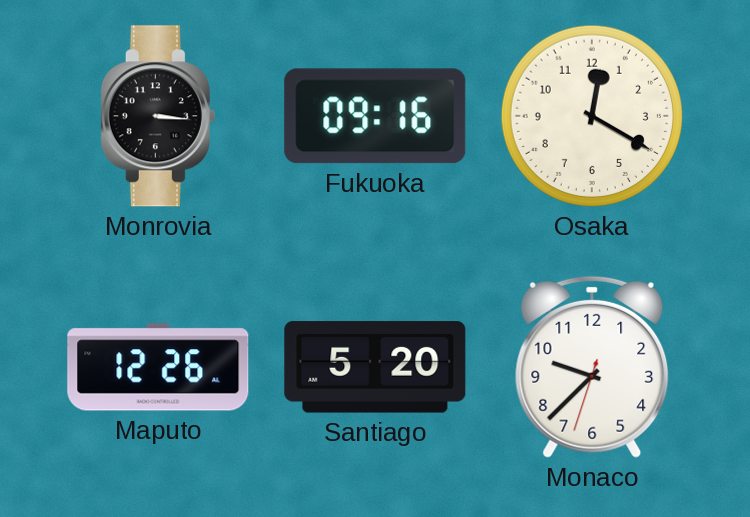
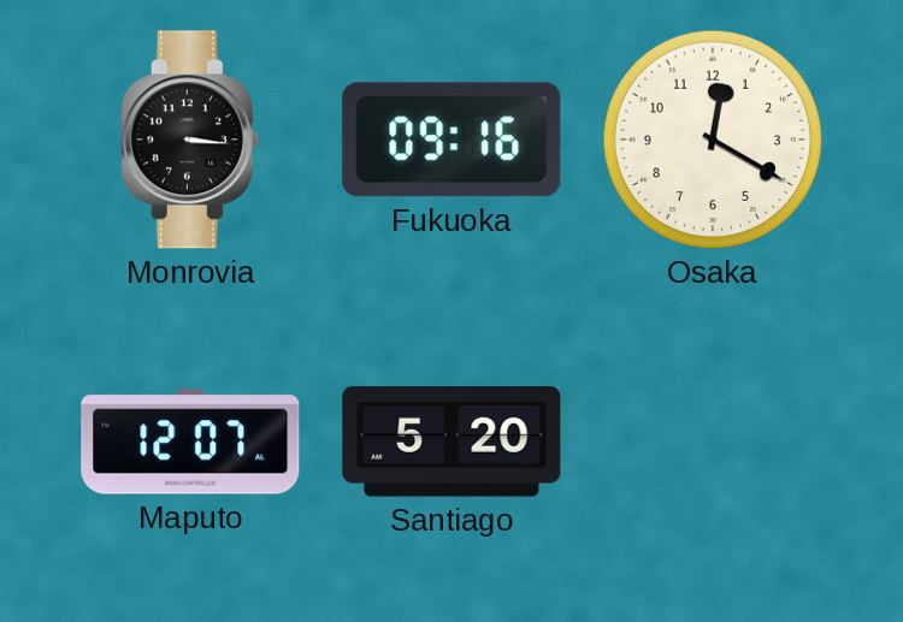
Maputo: 12:26 -> 12:07
Monaco: 9:37 -> none
